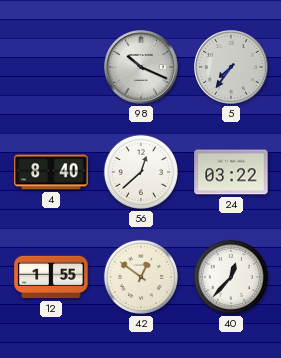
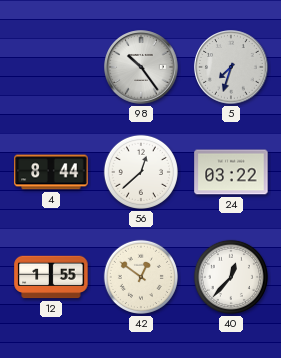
98: 10:19 -> 10:24
5: 7:36 -> 7:33
4: 8:40 -> 8:44
